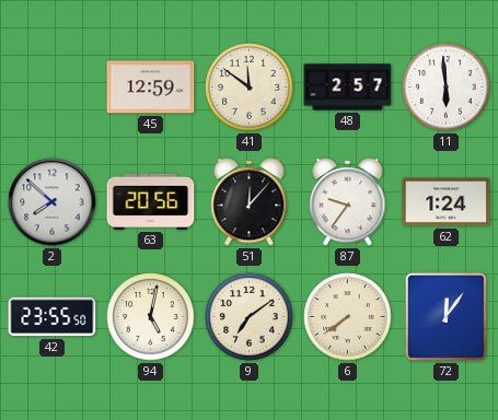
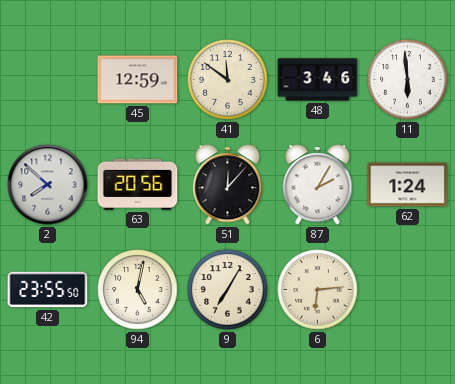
48: 2:57 -> 3:46
87: 9:36 -> 2:05
9: 7:09 -> 7:05
6: 7:39 -> 6:14
72: 12:06 -> none
